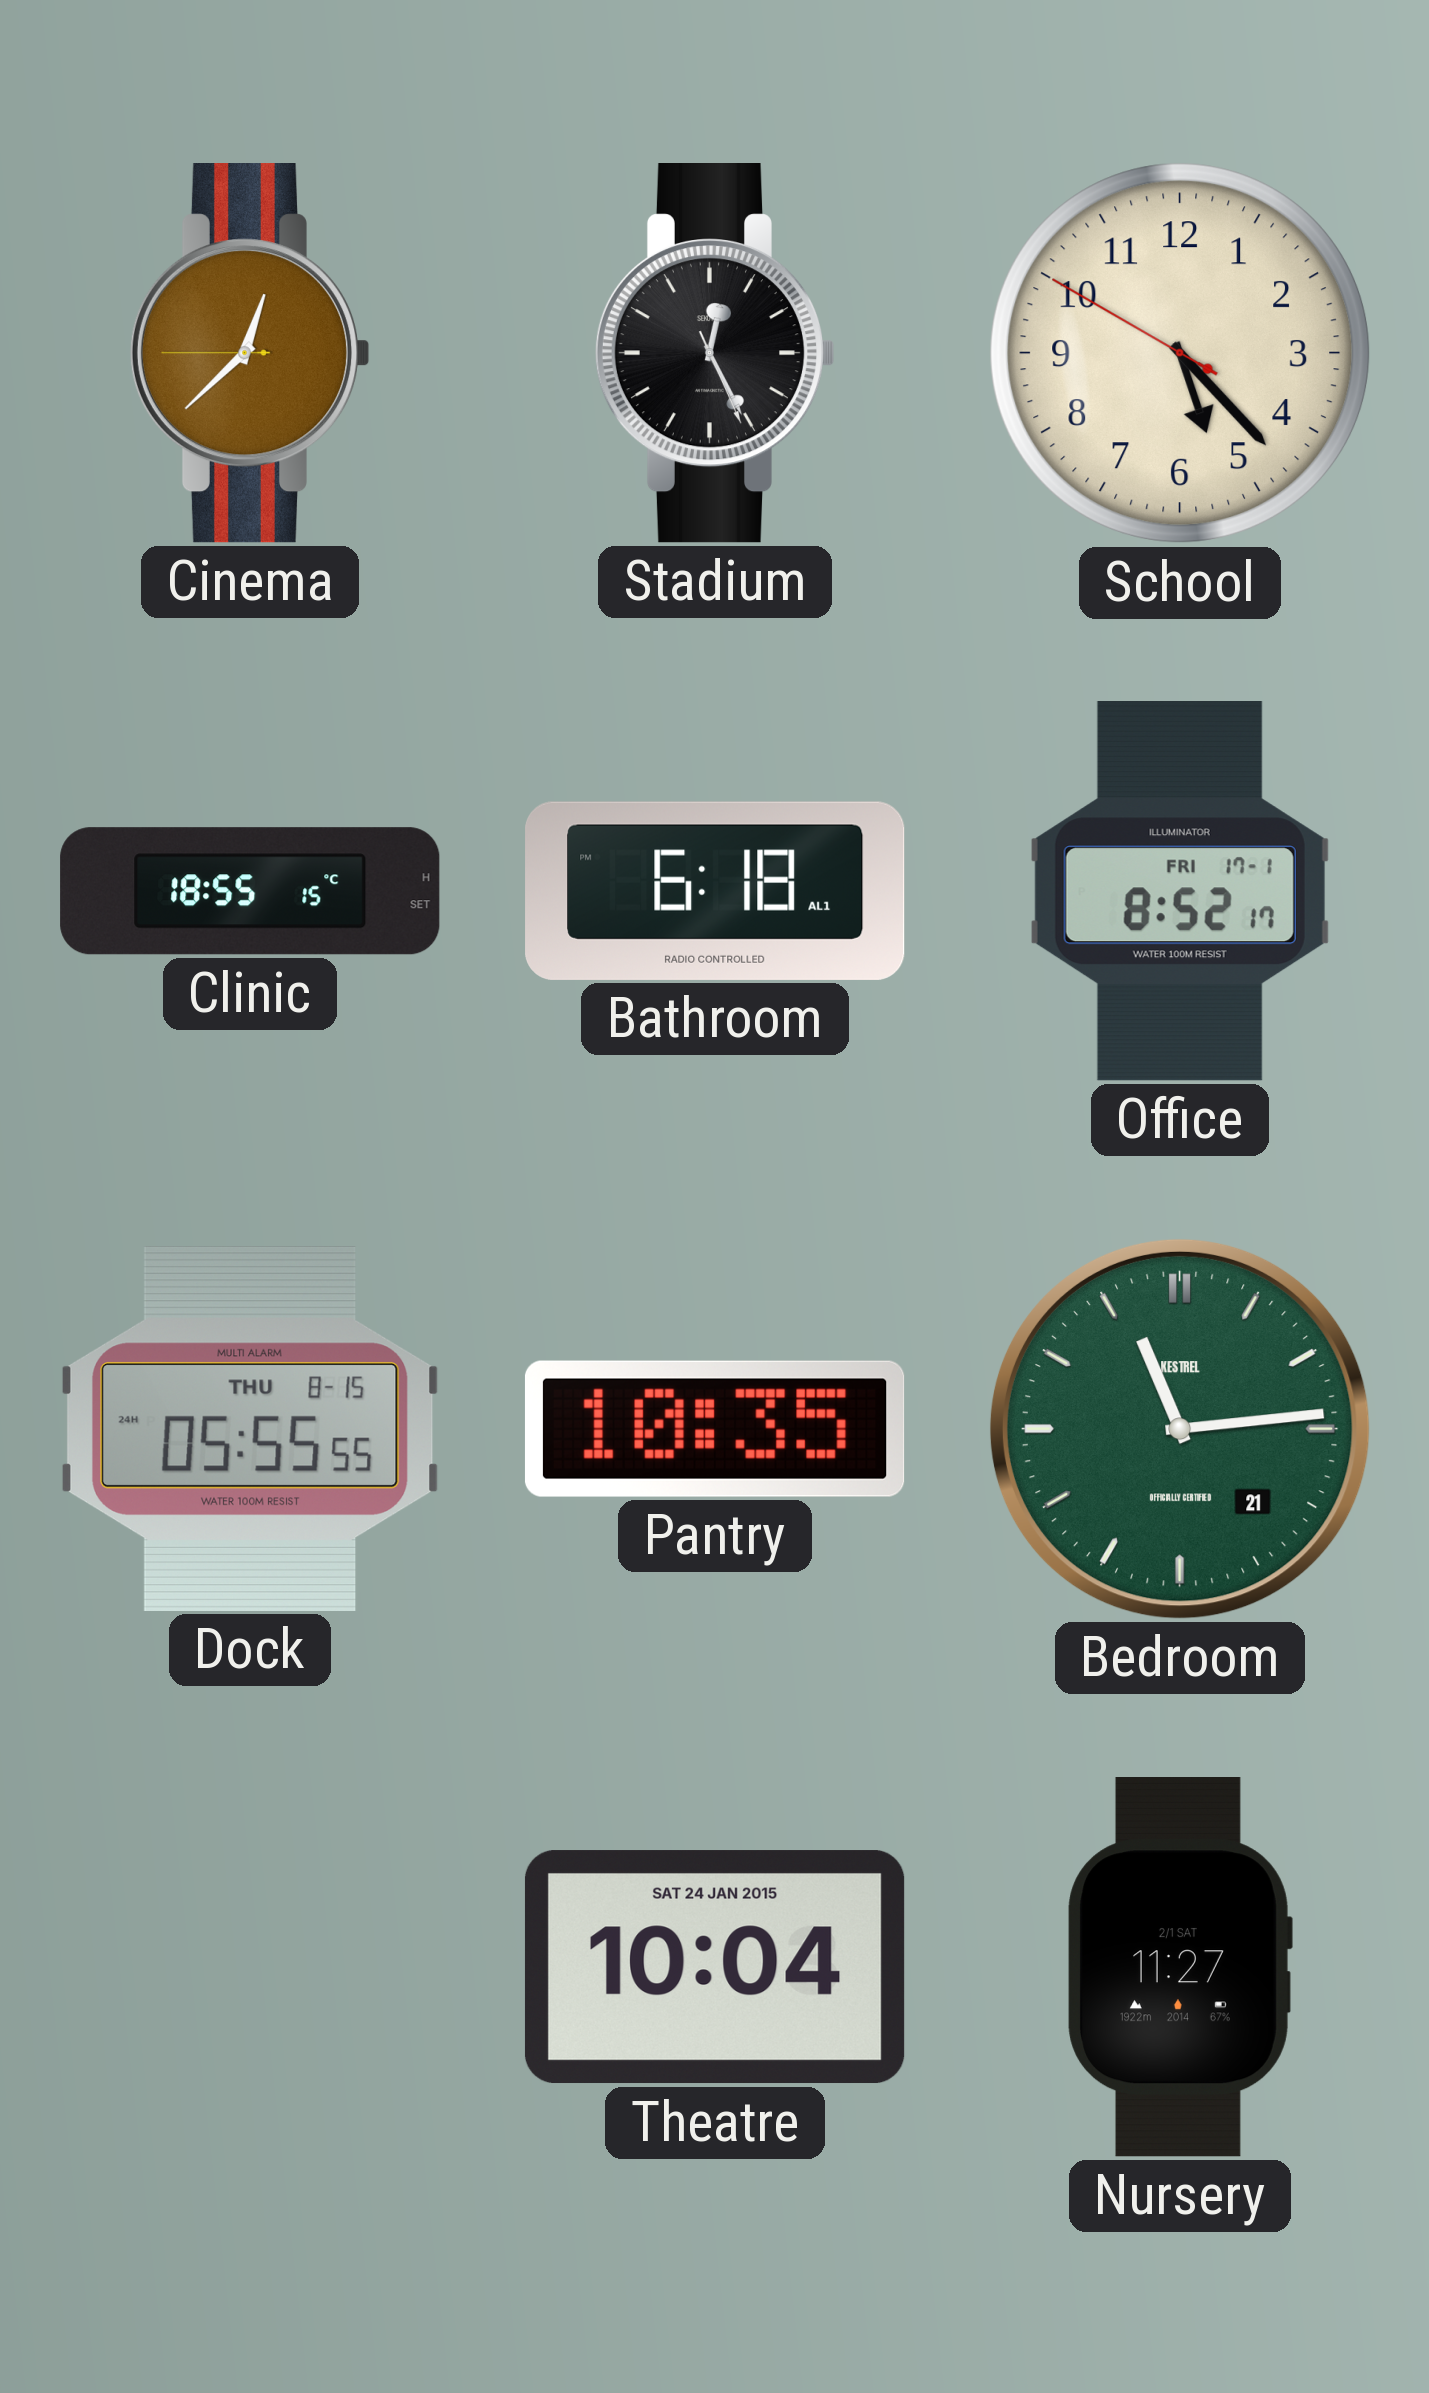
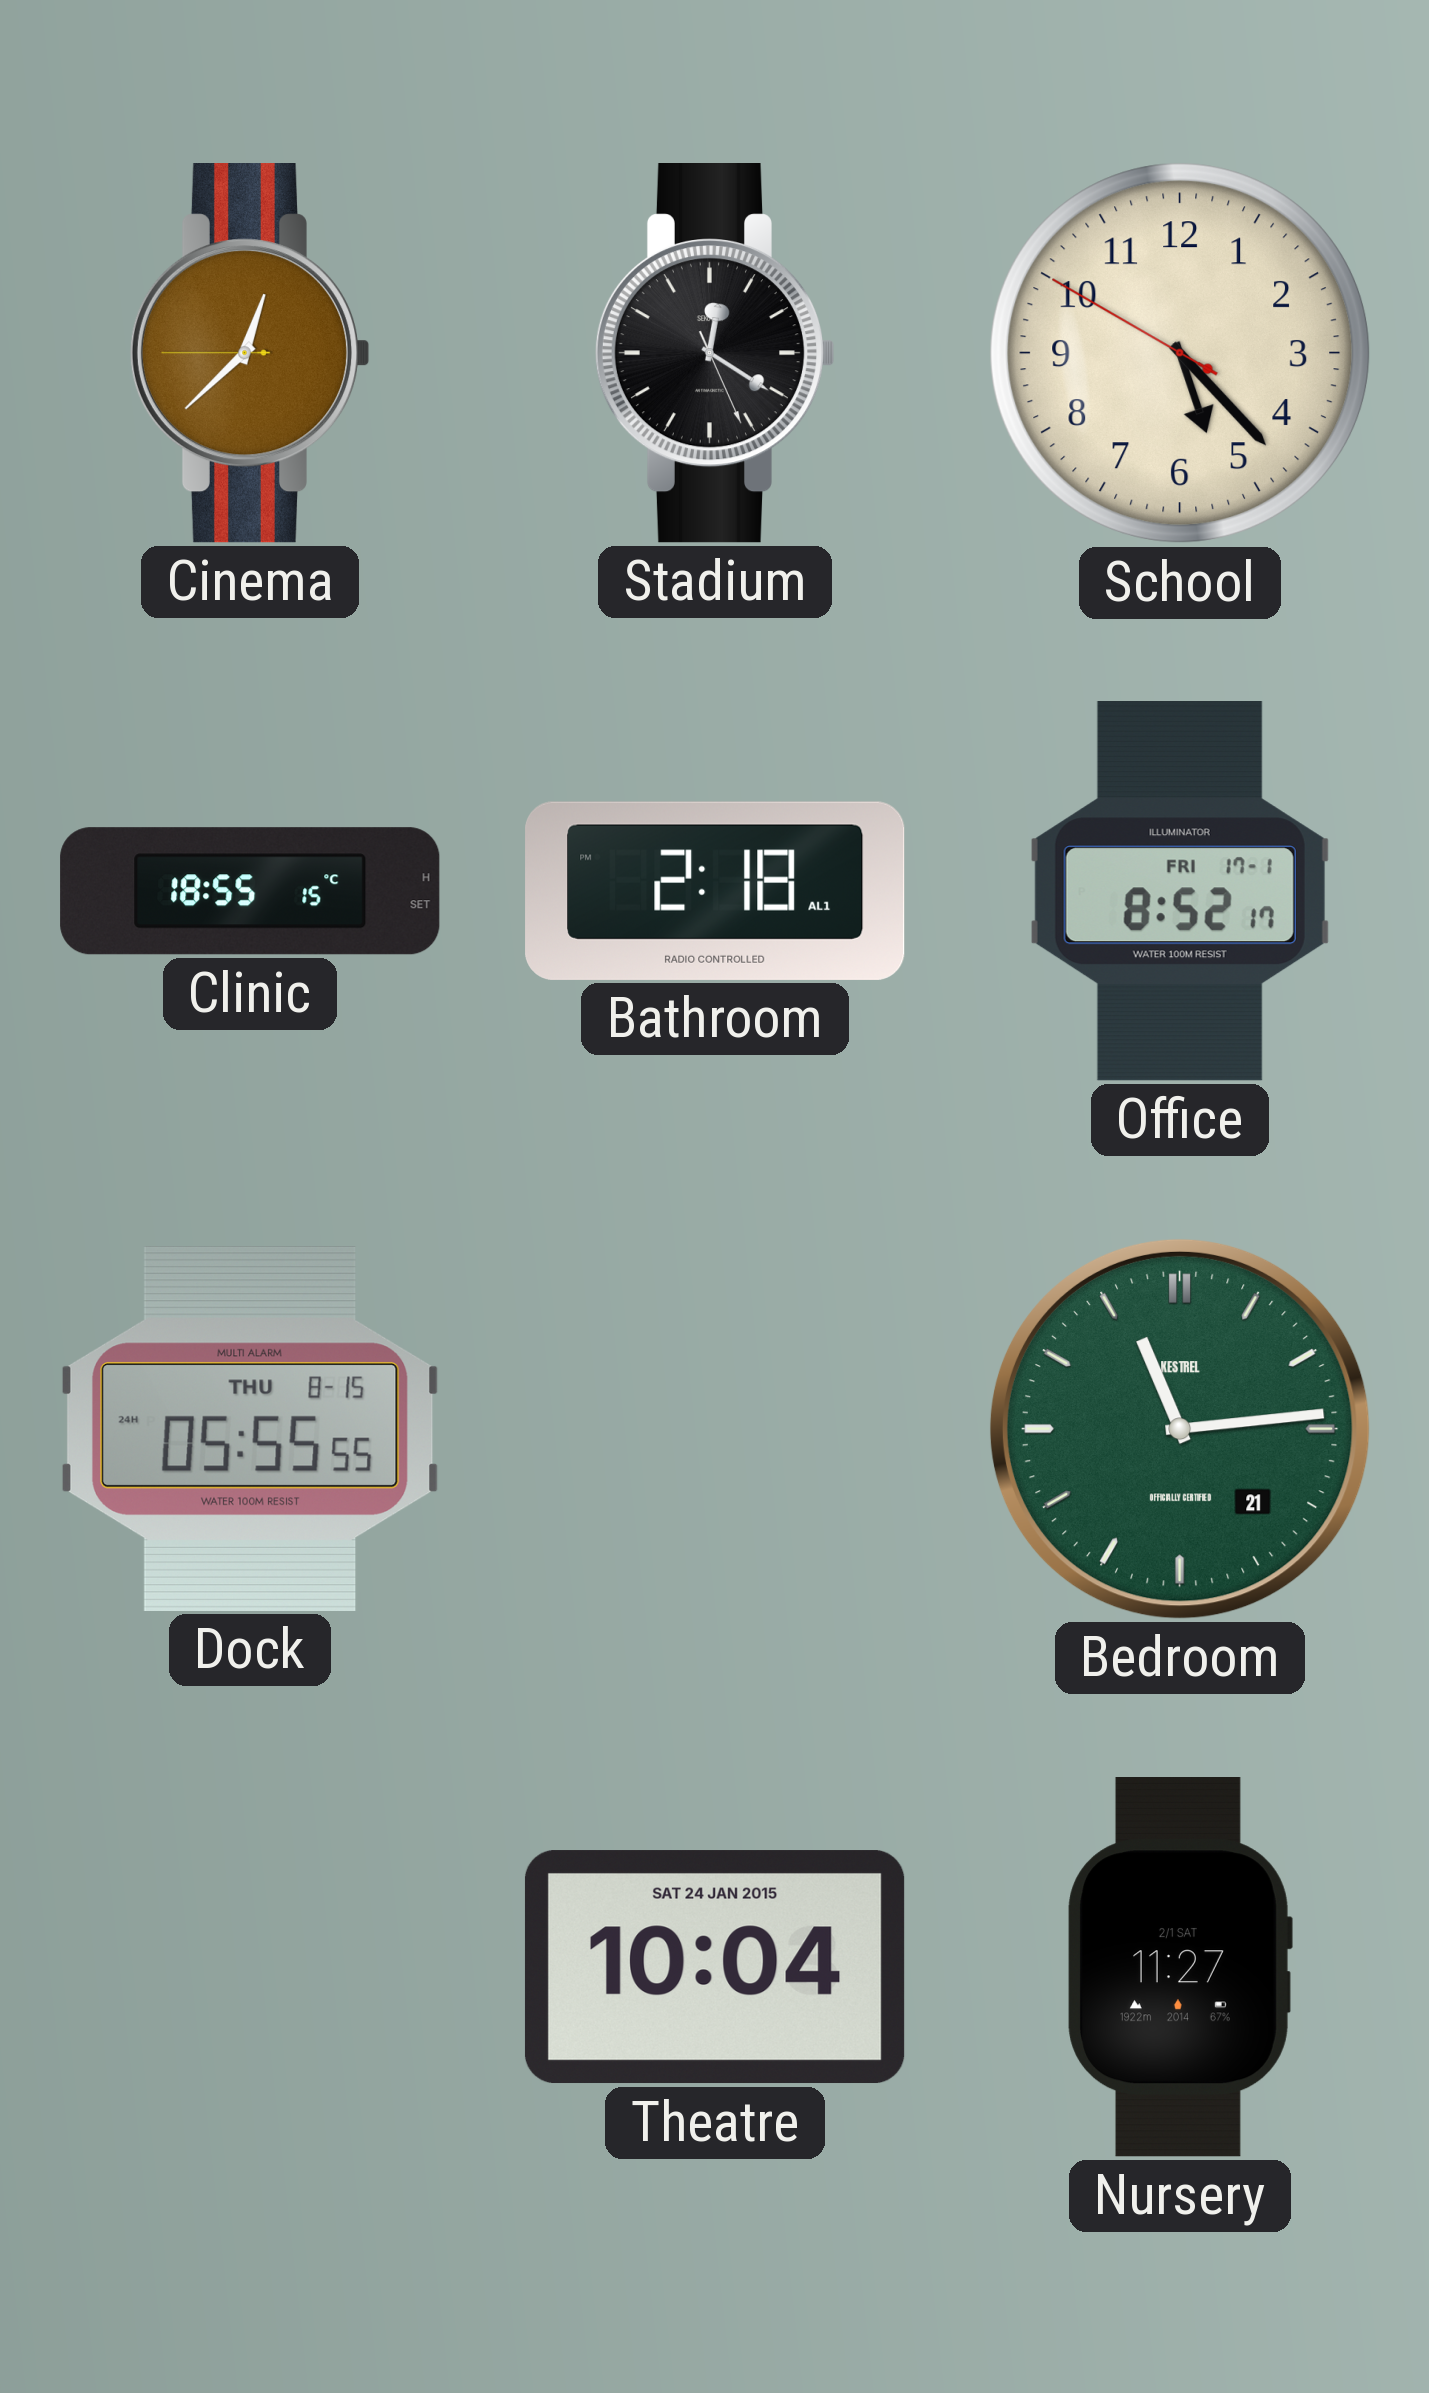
Stadium: 12:25 -> 12:20
Bathroom: 6:18 -> 2:18
Pantry: 10:35 -> none
